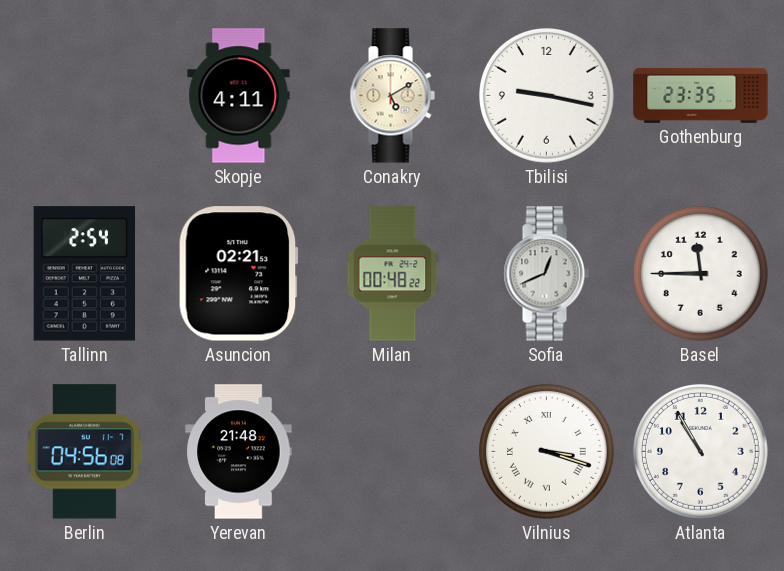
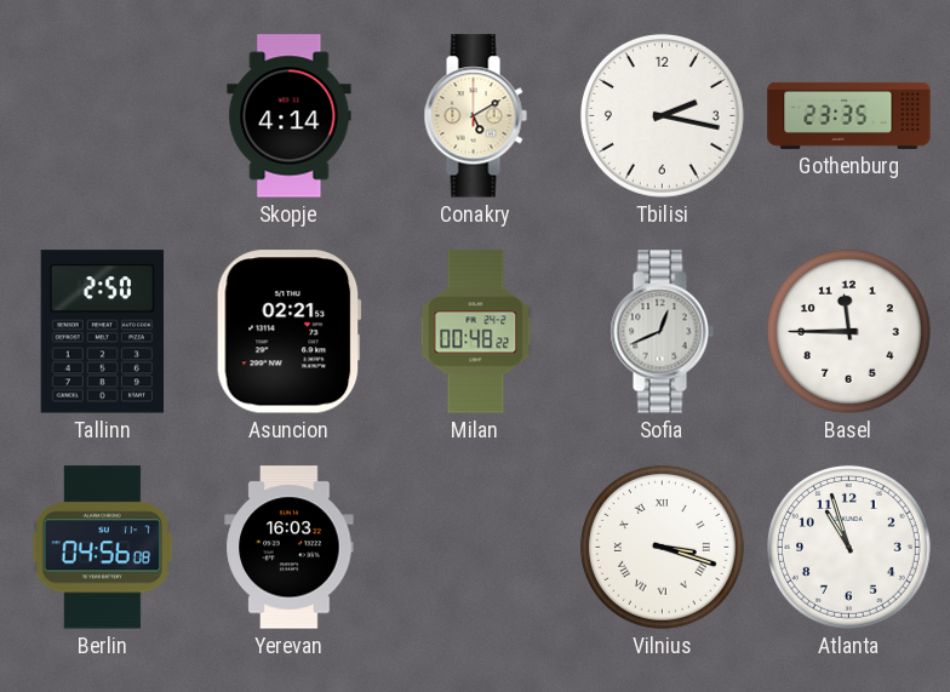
Skopje: 4:11 -> 4:14
Tbilisi: 9:17 -> 2:17
Tallinn: 2:54 -> 2:50
Yerevan: 21:48 -> 16:03
Atlanta: 10:55 -> 10:57
